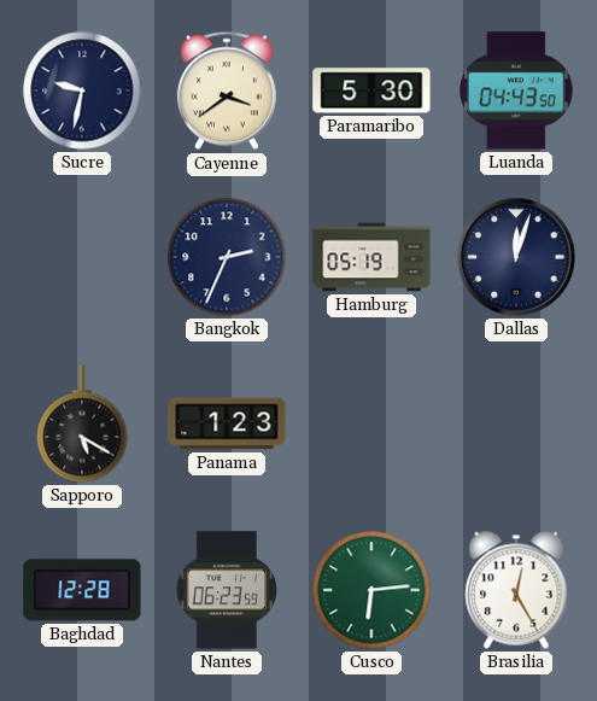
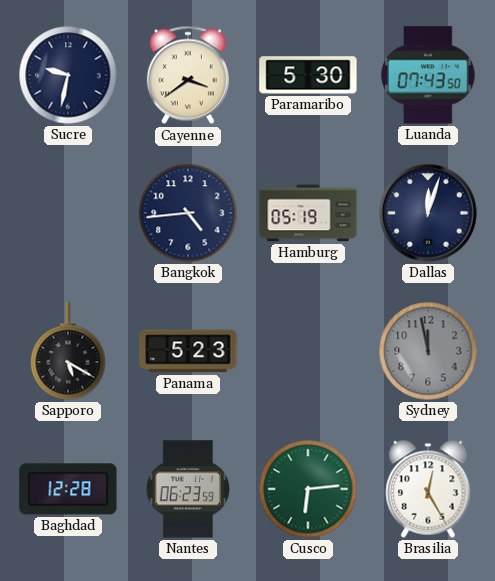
Luanda: 04:43 -> 07:43
Bangkok: 2:34 -> 4:44
Panama: 1:23 -> 5:23
Sydney: none -> 11:58
